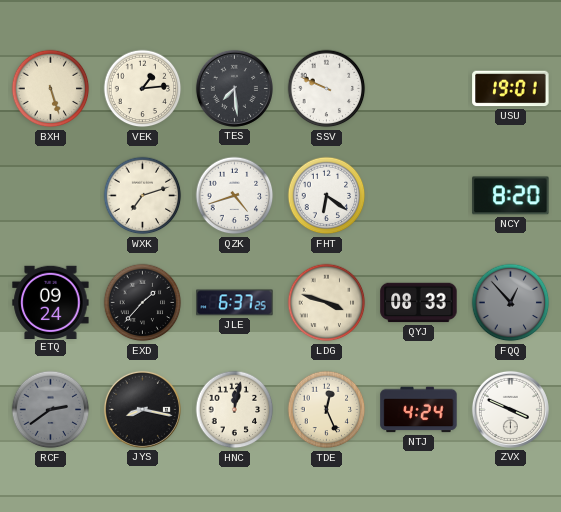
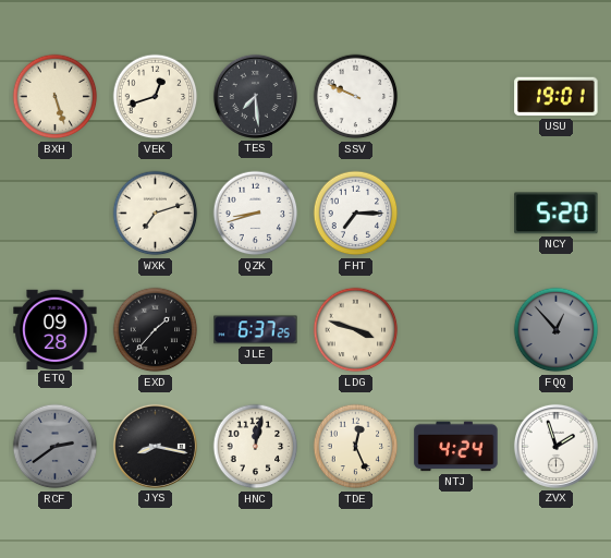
VEK: 1:14 -> 12:42
QZK: 4:42 -> 8:42
FHT: 6:21 -> 7:15
NCY: 8:20 -> 5:20
ETQ: 09:24 -> 09:28
QYJ: 08:33 -> none
ZVX: 3:49 -> 1:57
